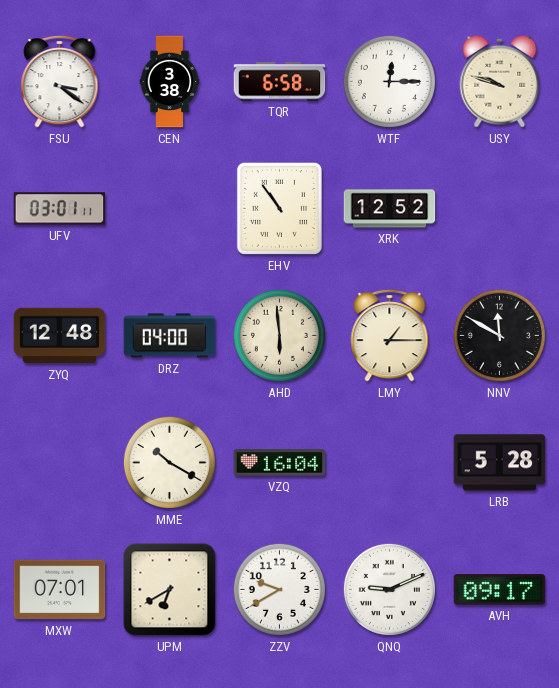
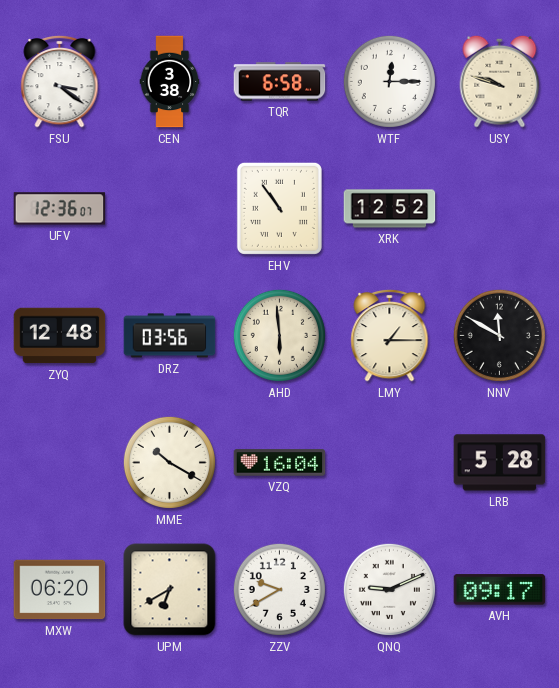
UFV: 03:01 -> 12:36
DRZ: 04:00 -> 03:56
MXW: 07:01 -> 06:20
